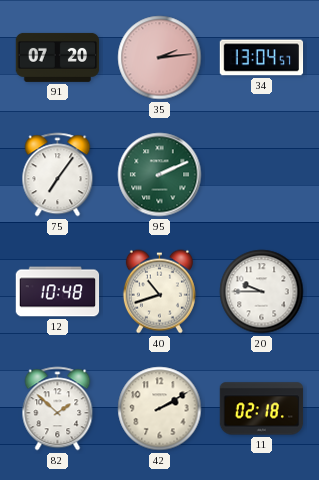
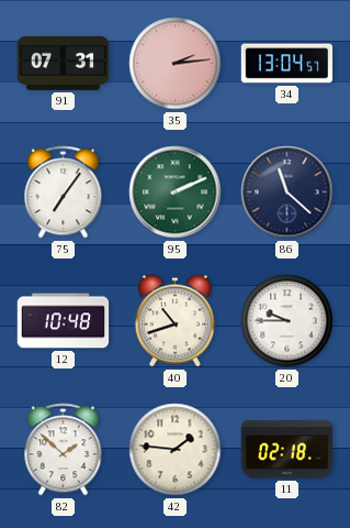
91: 07:20 -> 07:31
86: none -> 11:22
42: 2:10 -> 1:46
